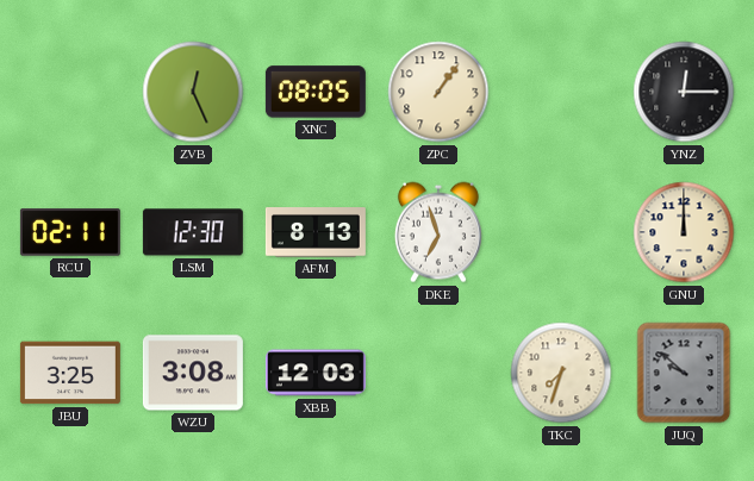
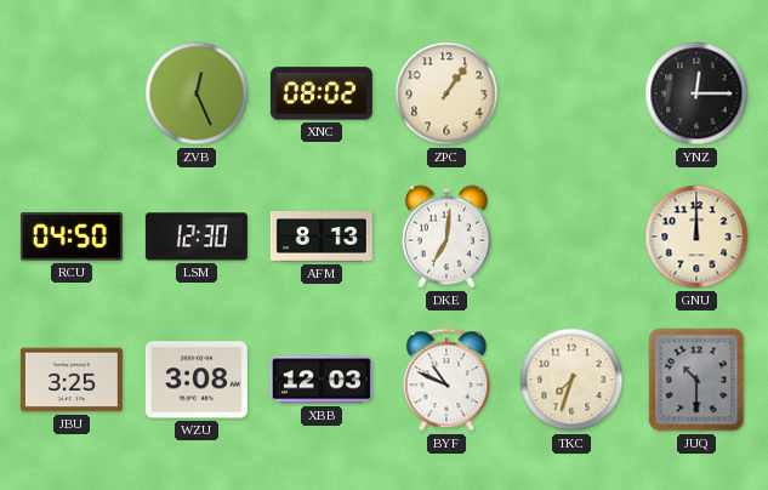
XNC: 08:05 -> 08:02
RCU: 02:11 -> 04:50
DKE: 6:57 -> 7:01
BYF: none -> 10:49
JUQ: 9:52 -> 10:30
